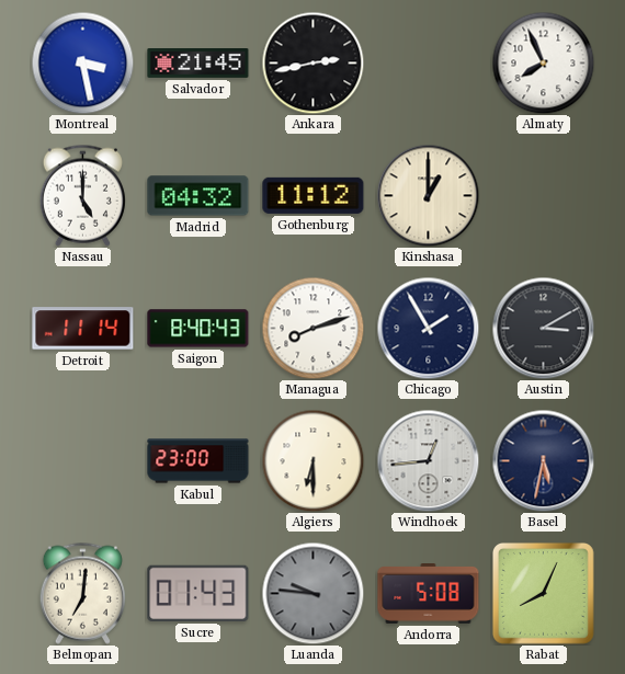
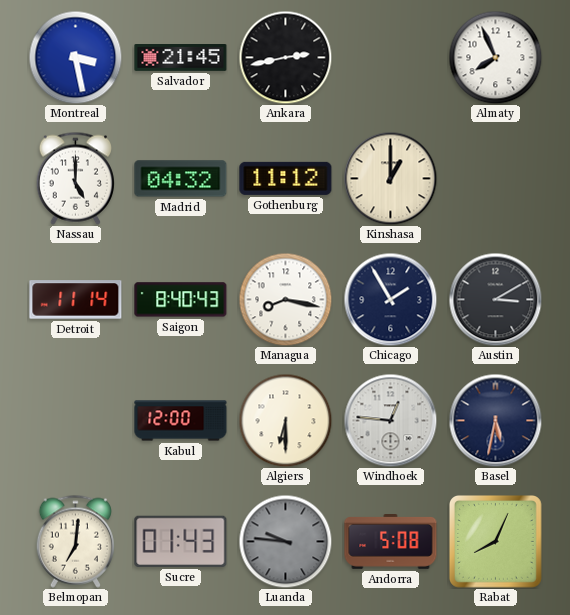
Managua: 8:12 -> 8:17
Kabul: 23:00 -> 12:00
Windhoek: 12:44 -> 12:46
